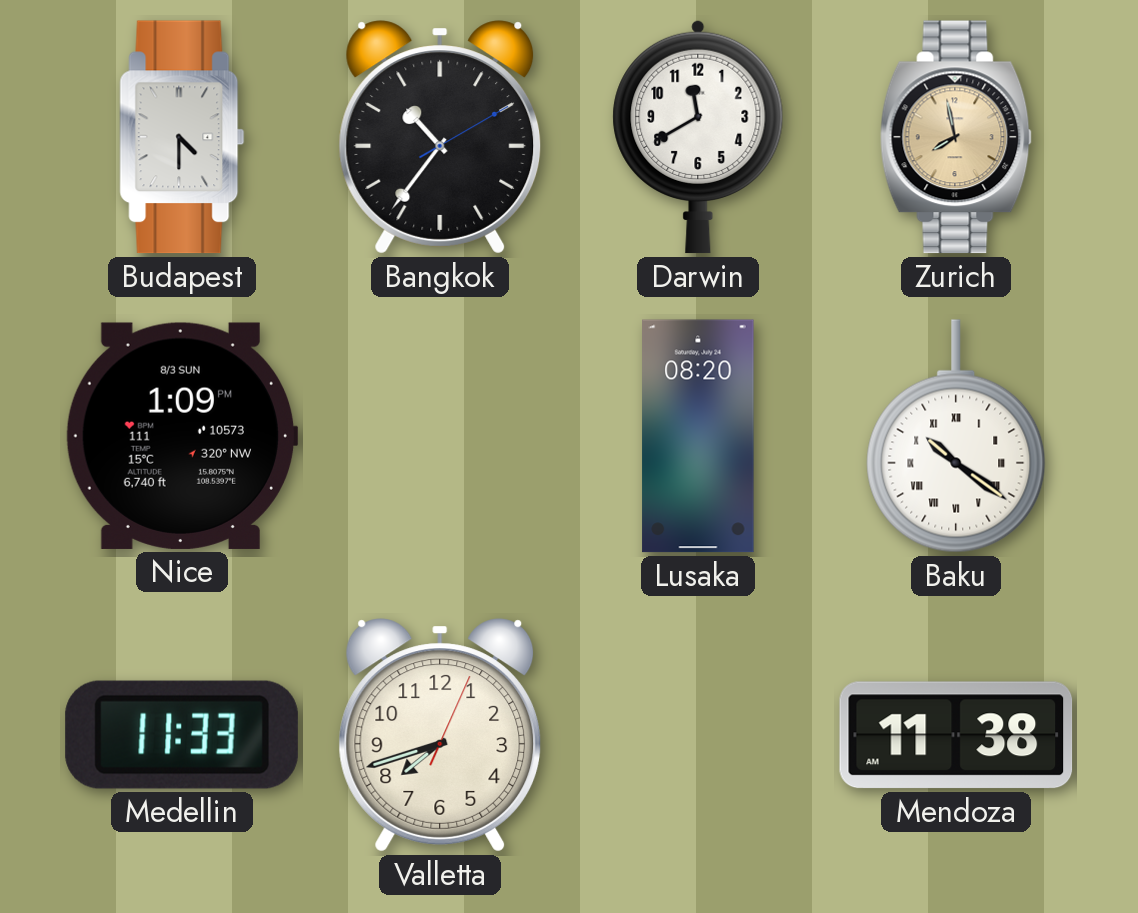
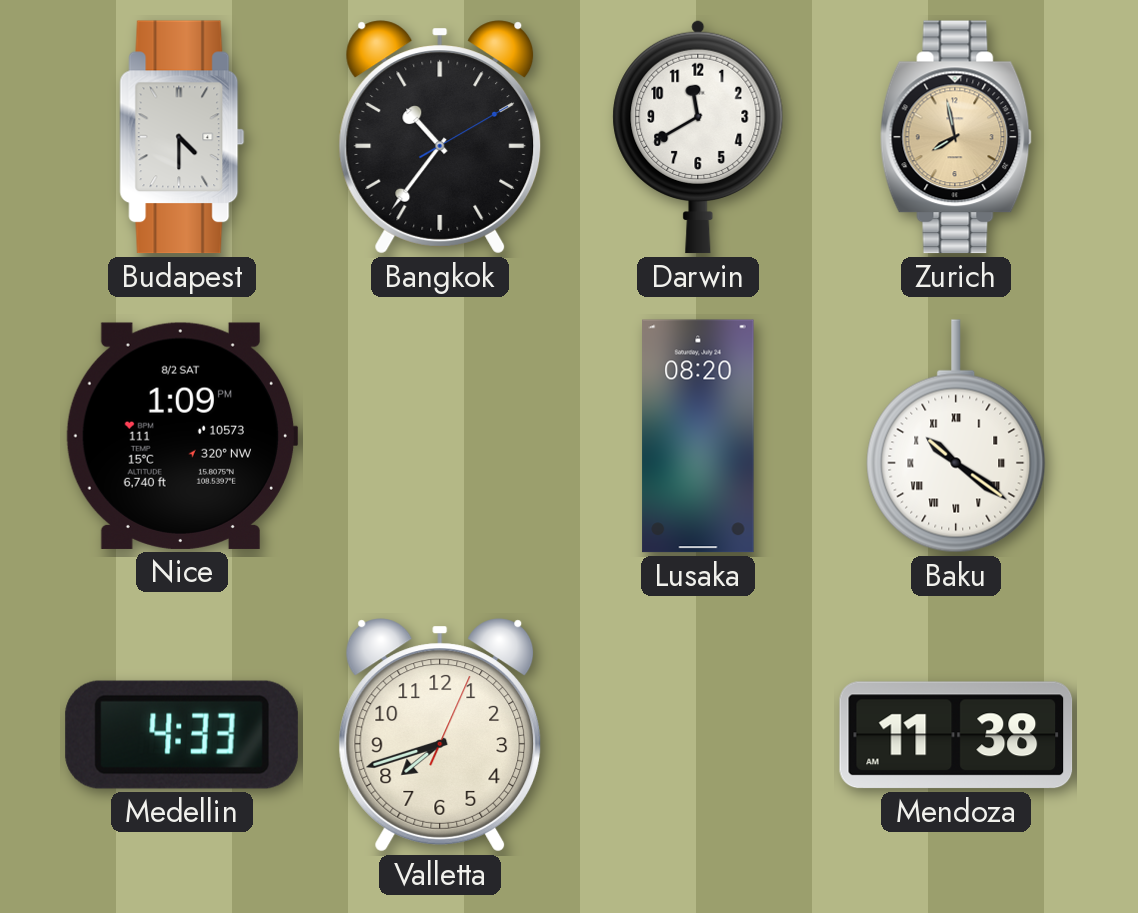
Nice date: 8/3 SUN -> 8/2 SAT
Medellin: 11:33 -> 4:33
